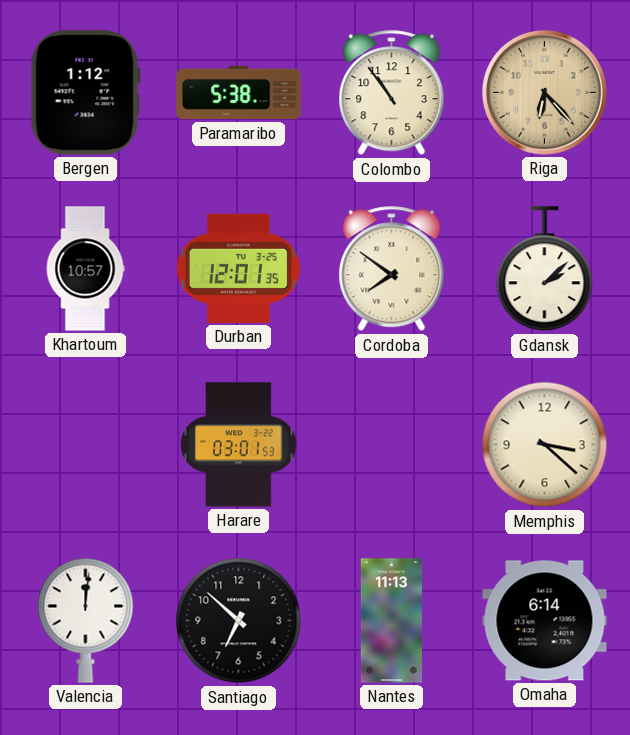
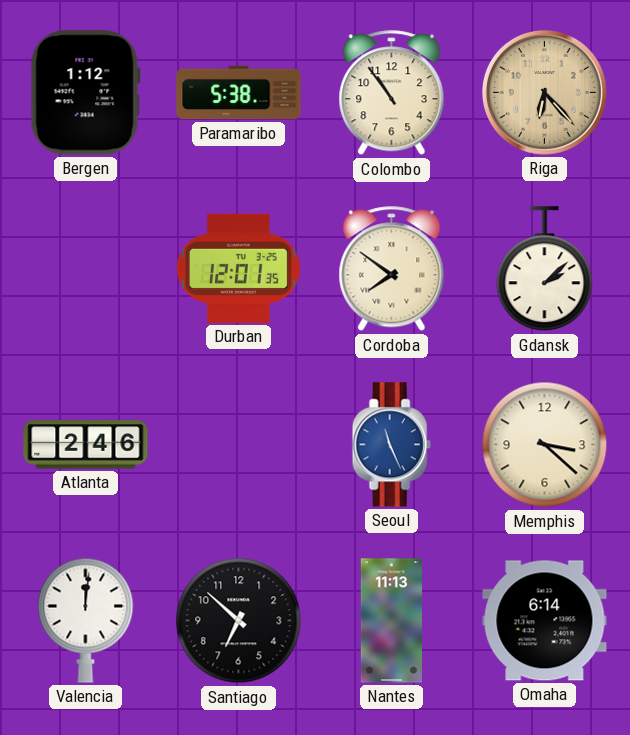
Khartoum: 10:57 -> none
Atlanta: none -> 2:46
Harare: 03:01 -> none
Seoul: none -> 11:26
